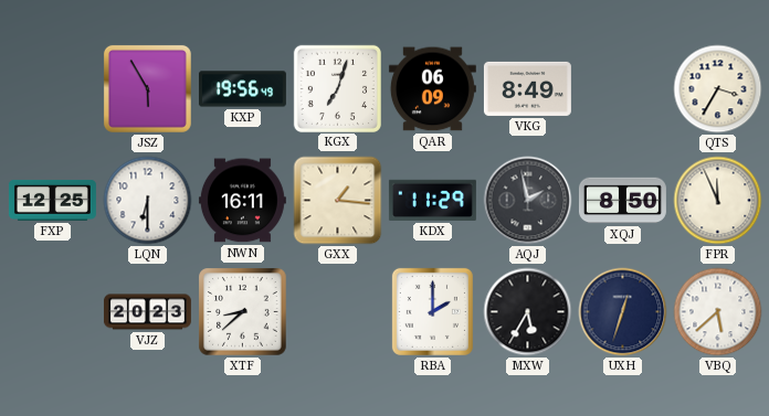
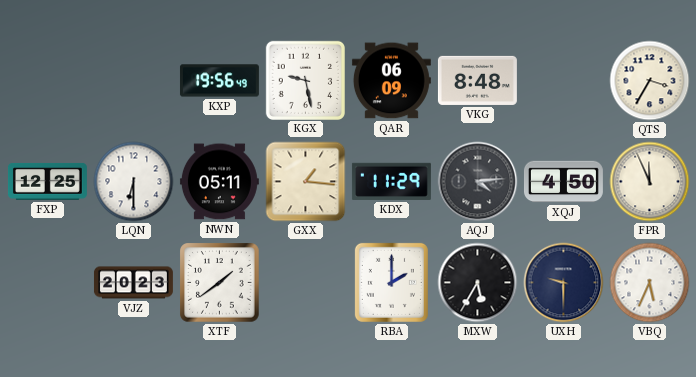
JSZ: 5:55 -> none
KGX: 7:03 -> 9:28
VKG: 8:49 -> 8:48
NWN: 16:11 -> 05:11
AQJ: 1:58 -> 4:14
XQJ: 8:50 -> 4:50
XTF: 8:38 -> 1:39
UXH: 12:33 -> 9:30
VBQ: 5:38 -> 5:34
